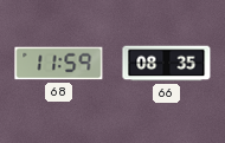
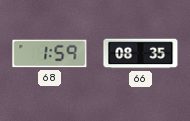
68: 11:59 -> 1:59
